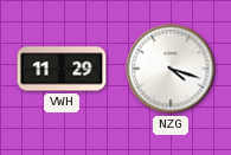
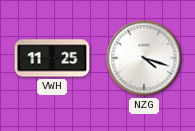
VWH: 11:29 -> 11:25
